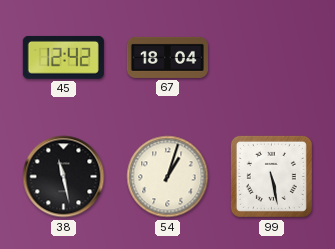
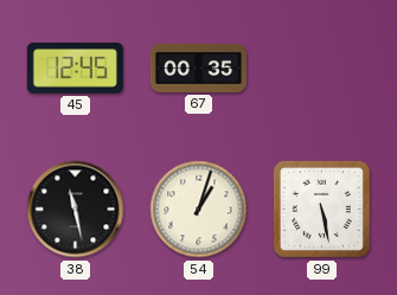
45: 12:42 -> 12:45
67: 18:04 -> 00:35
